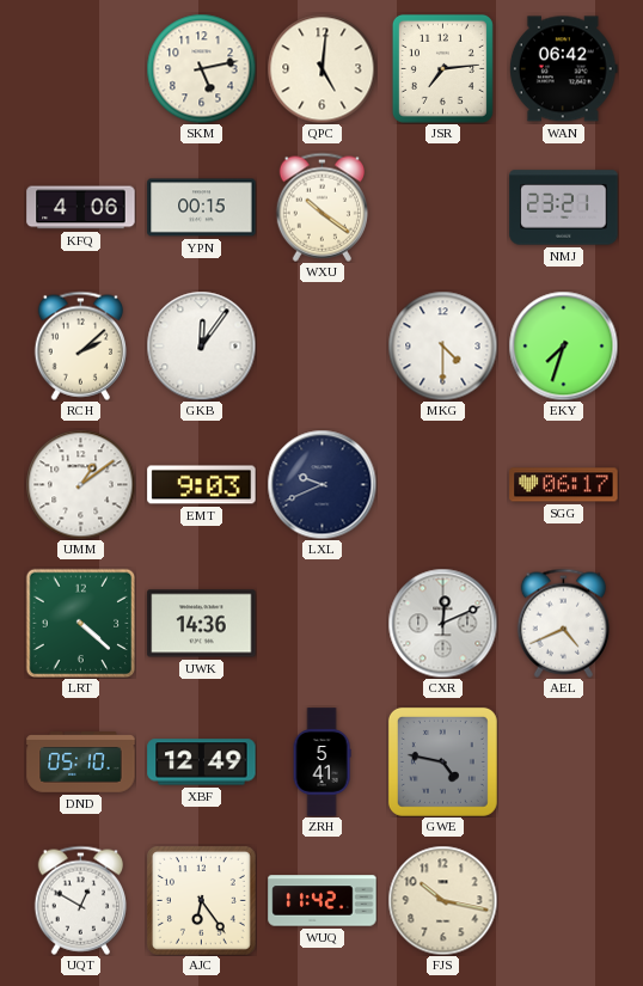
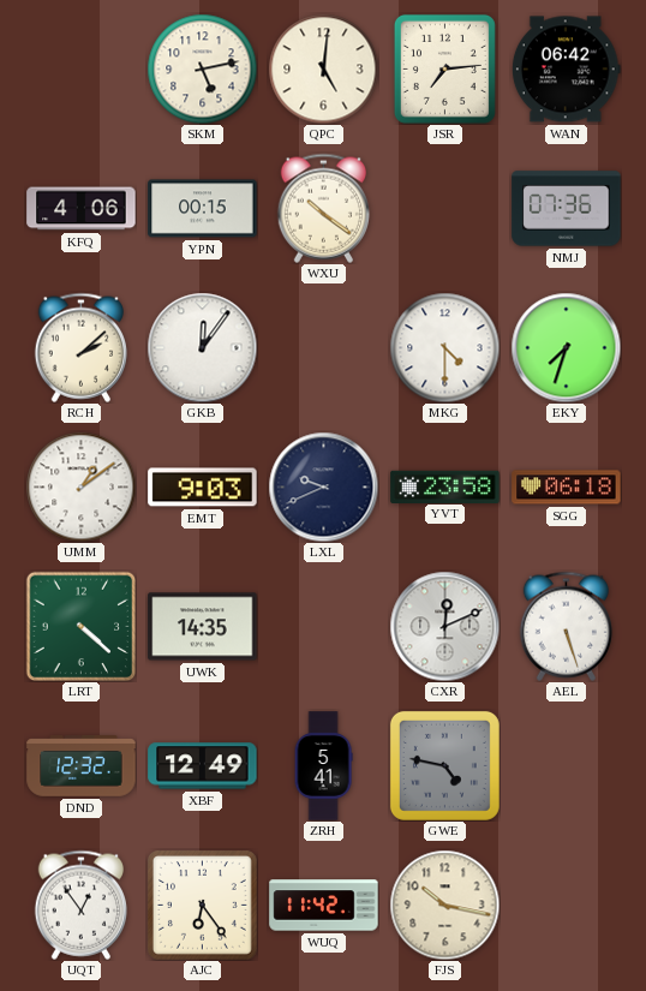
NMJ: 23:21 -> 07:36
YVT: none -> 23:58
SGG: 06:17 -> 06:18
UWK: 14:36 -> 14:35
AEL: 4:41 -> 5:27
DND: 05:10 -> 12:32
UQT: 12:50 -> 12:54
